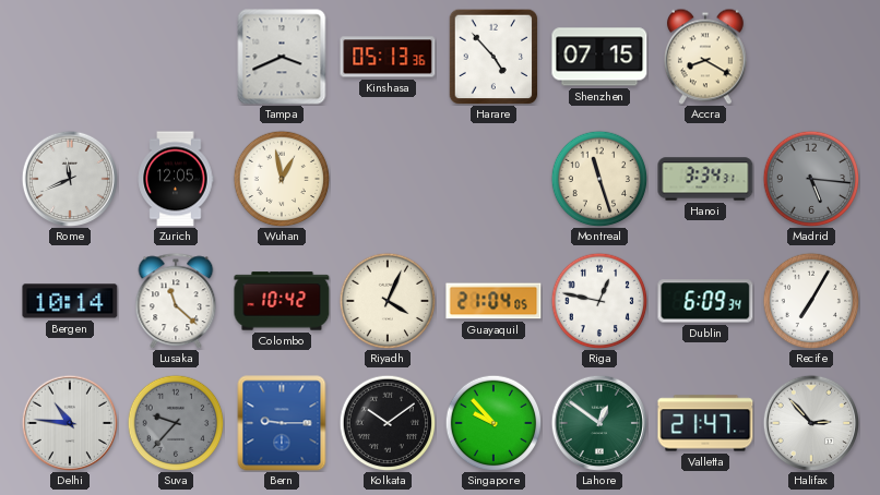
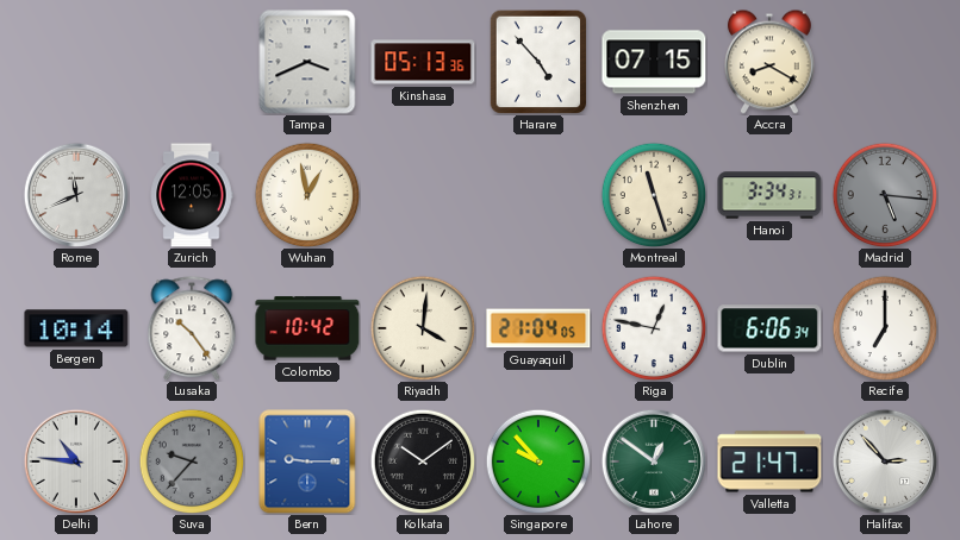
Lusaka: 11:22 -> 10:24
Riyadh: 4:04 -> 4:01
Dublin: 6:09 -> 6:06
Recife: 7:05 -> 7:00
